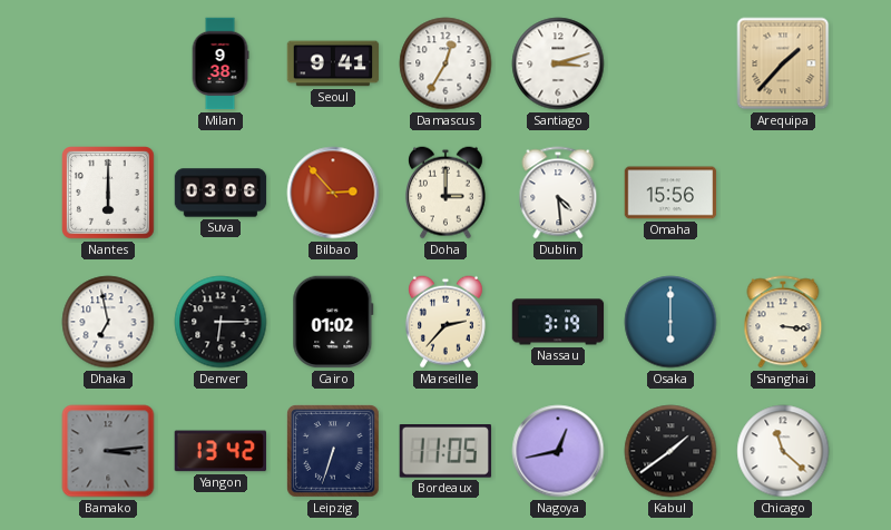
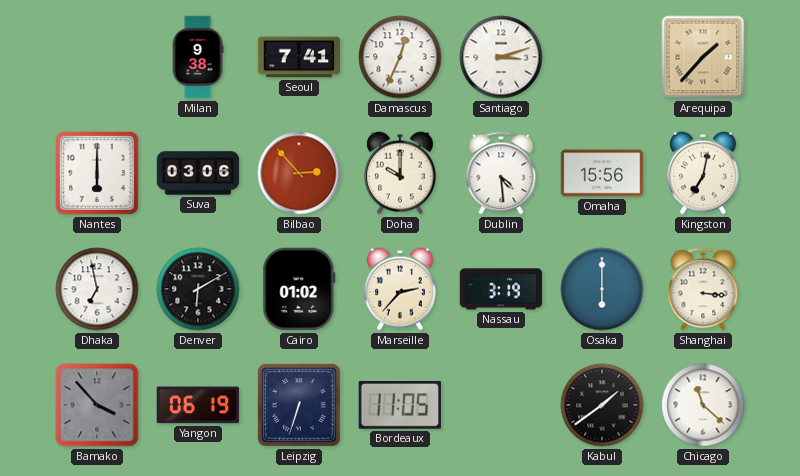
Seoul: 9:41 -> 7:41
Damascus: 12:35 -> 12:34
Doha: 3:00 -> 10:00
Kingston: none -> 7:02
Denver: 6:15 -> 6:10
Bamako: 3:14 -> 3:53
Yangon: 13:42 -> 06:19
Nagoya: 12:43 -> none
